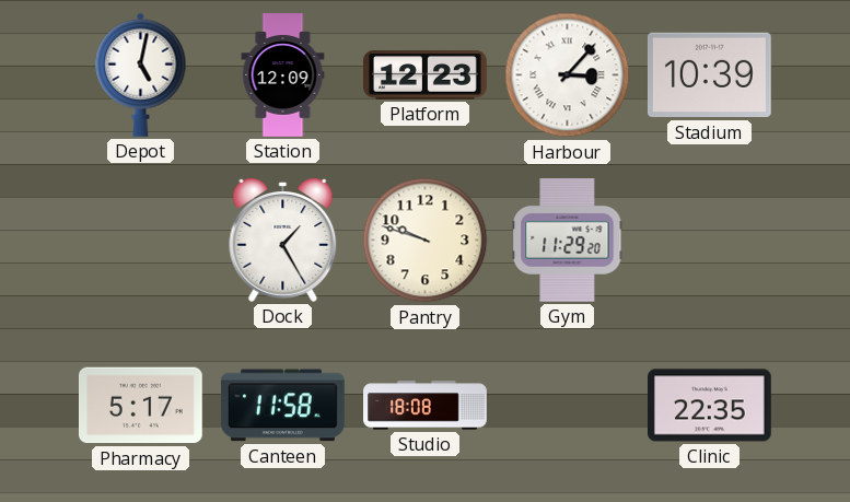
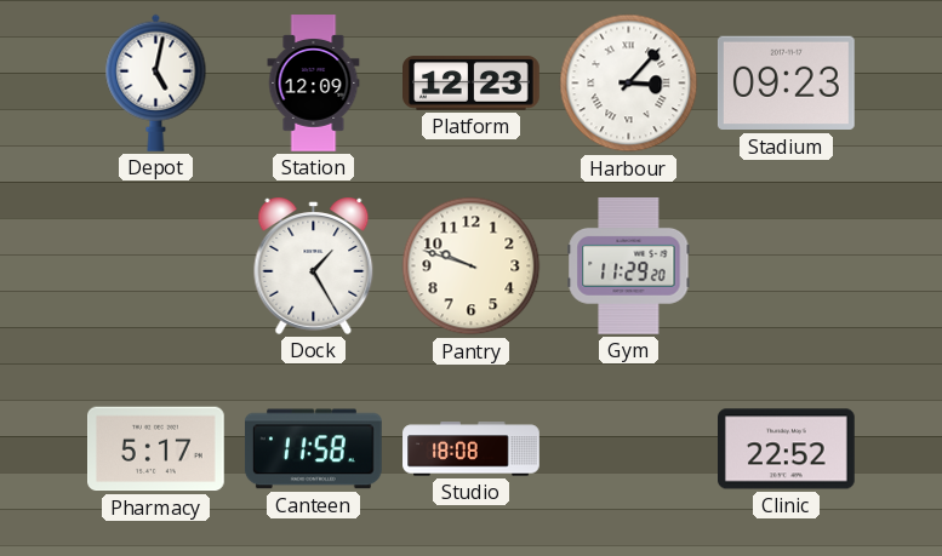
Stadium: 10:39 -> 09:23
Clinic: 22:35 -> 22:52
